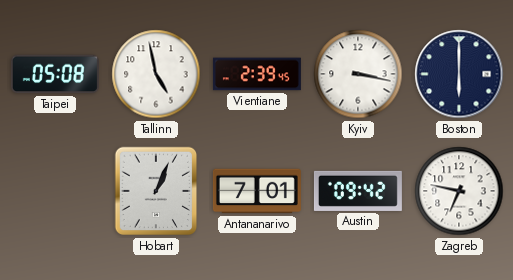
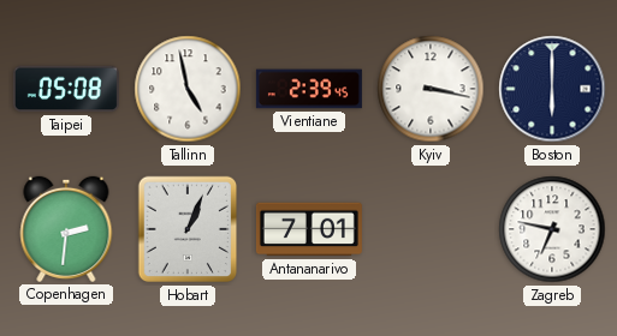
Copenhagen: none -> 2:31
Austin: 09:42 -> none
